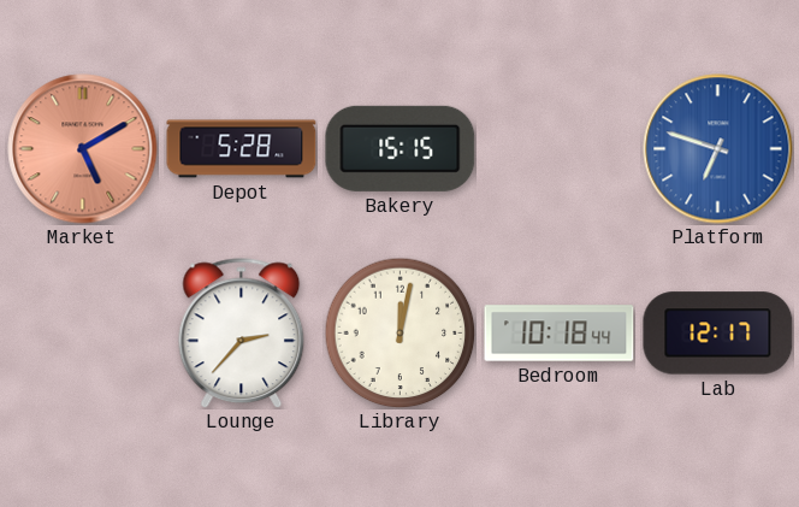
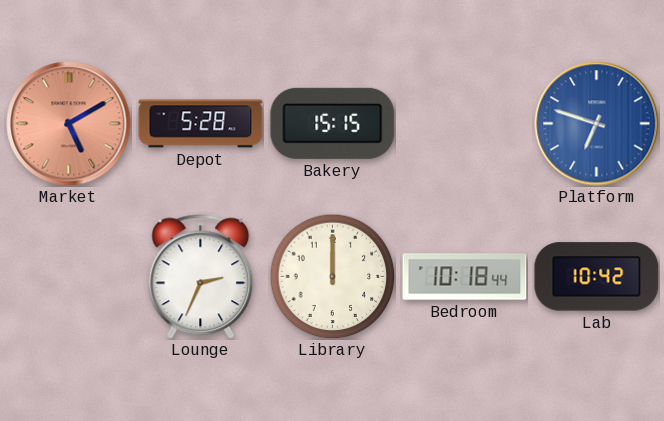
Lounge: 2:37 -> 2:34
Library: 12:02 -> 12:00
Lab: 12:17 -> 10:42
